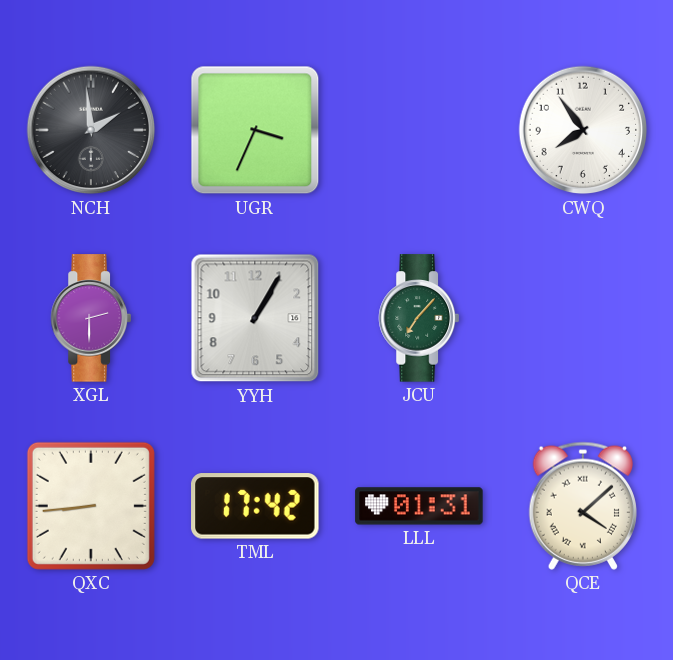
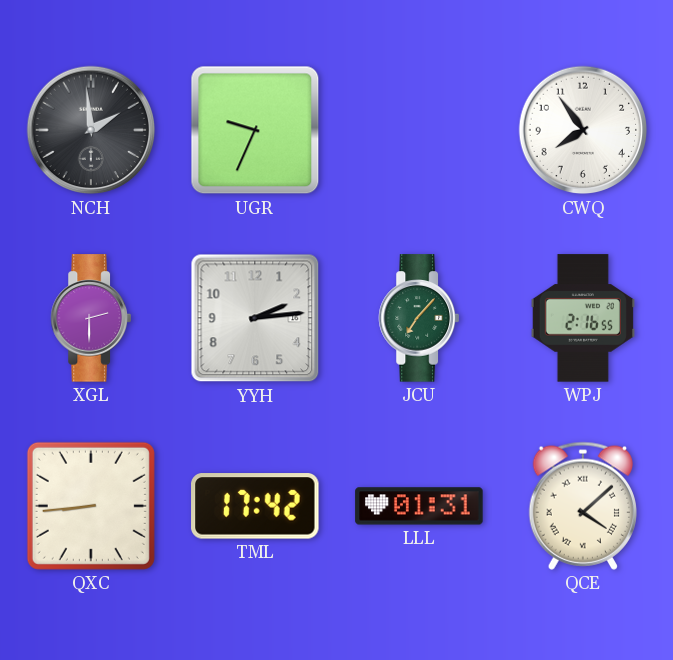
UGR: 3:34 -> 9:34
YYH: 1:05 -> 2:14
WPJ: none -> 2:16
